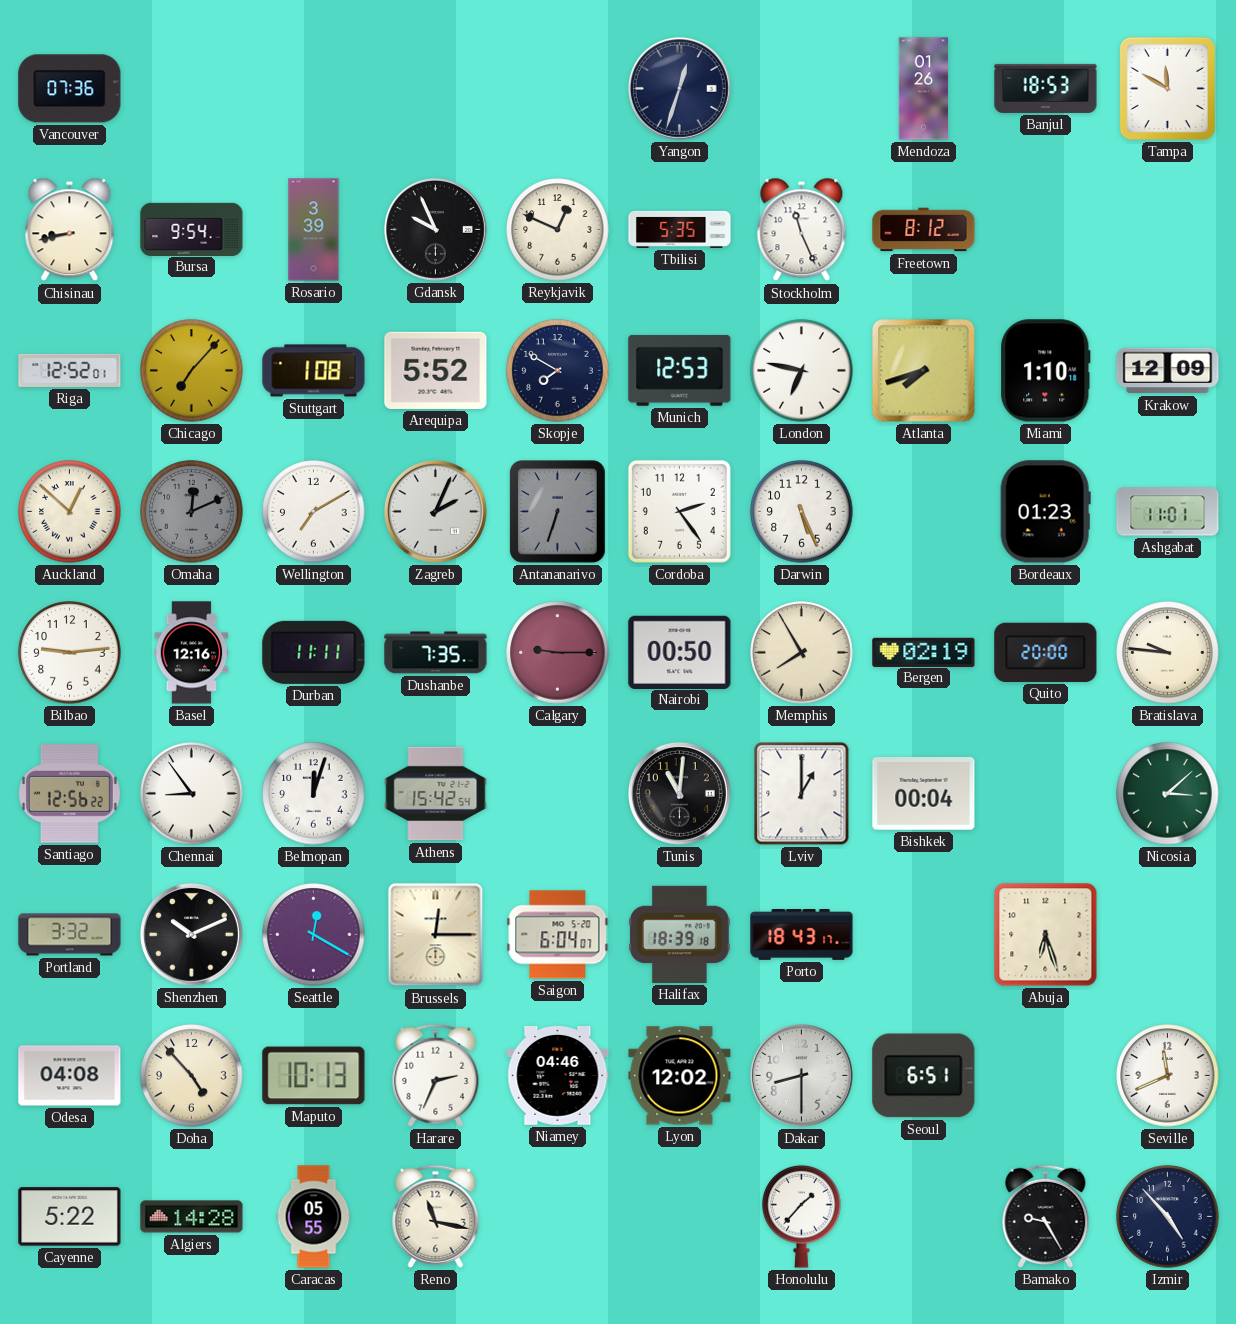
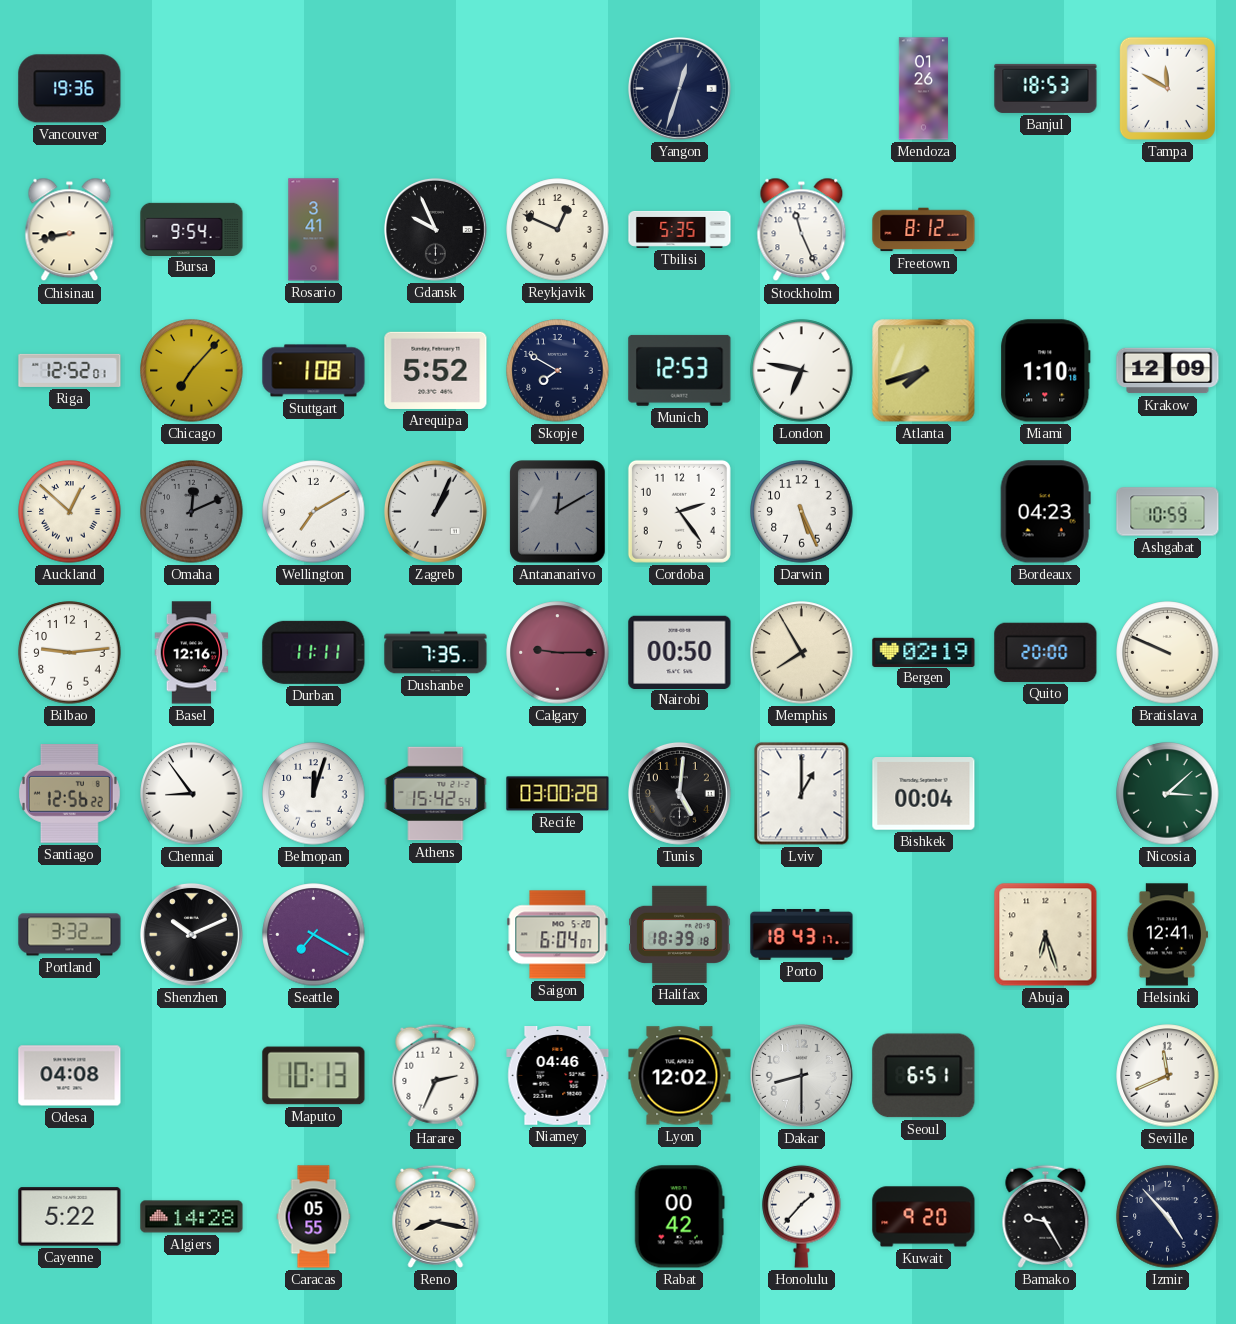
Vancouver: 07:36 -> 19:36
Rosario: 3:39 -> 3:41
Zagreb: 2:04 -> 1:04
Antananarivo: 6:33 -> 12:10
Bordeaux: 01:23 -> 04:23
Ashgabat: 11:01 -> 10:59
Bratislava: 9:46 -> 9:49
Recife: none -> 03:00
Tunis: 11:01 -> 5:01
Seattle: 12:20 -> 7:20
Brussels: 12:15 -> none
Helsinki: none -> 12:41
Doha: 4:53 -> none
Reno: 11:17 -> 8:17
Rabat: none -> 00:42
Kuwait: none -> 9:20
